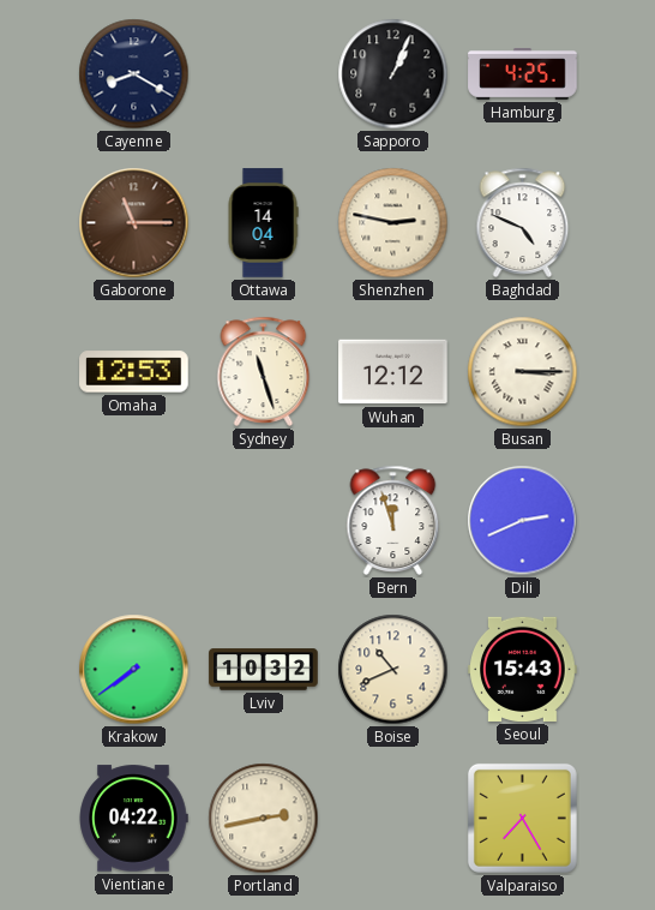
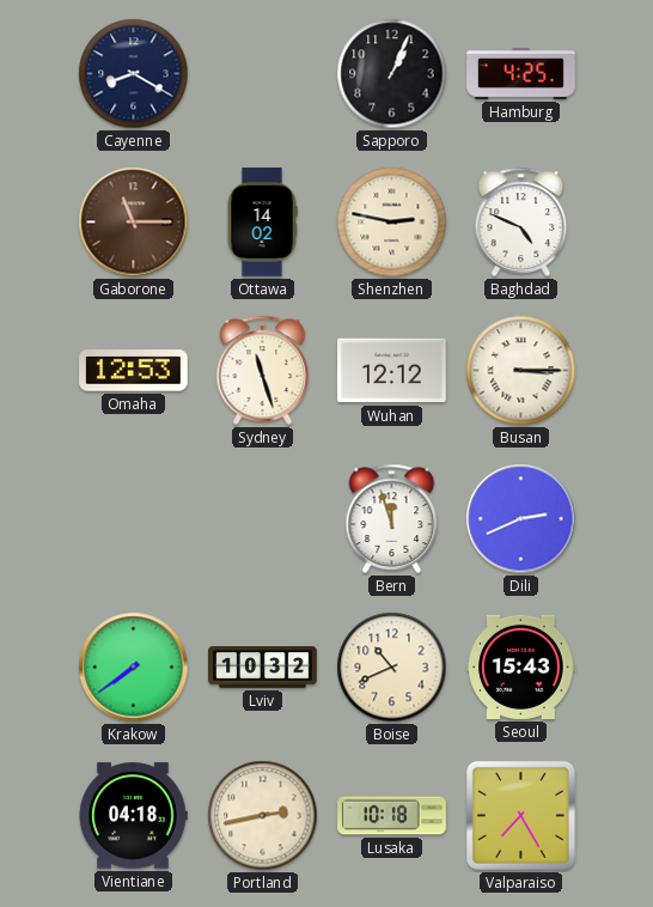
Ottawa: 14:04 -> 14:02
Vientiane: 04:22 -> 04:18
Lusaka: none -> 10:18
